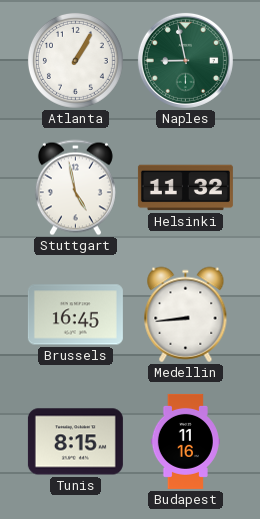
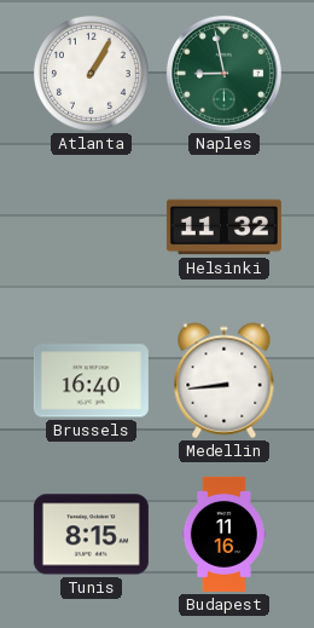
Stuttgart: 4:58 -> none
Brussels: 16:45 -> 16:40
